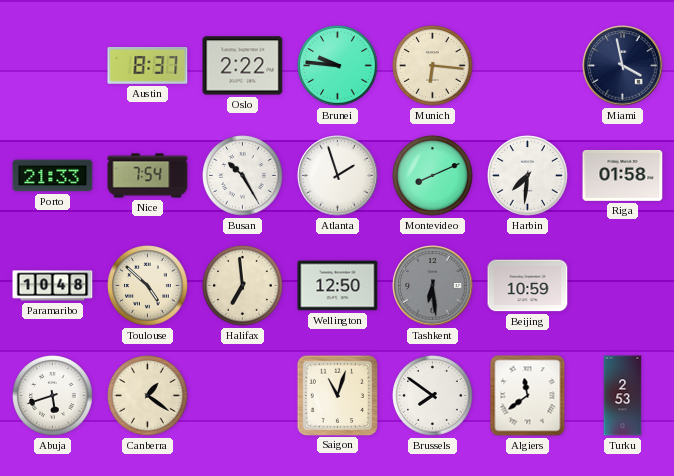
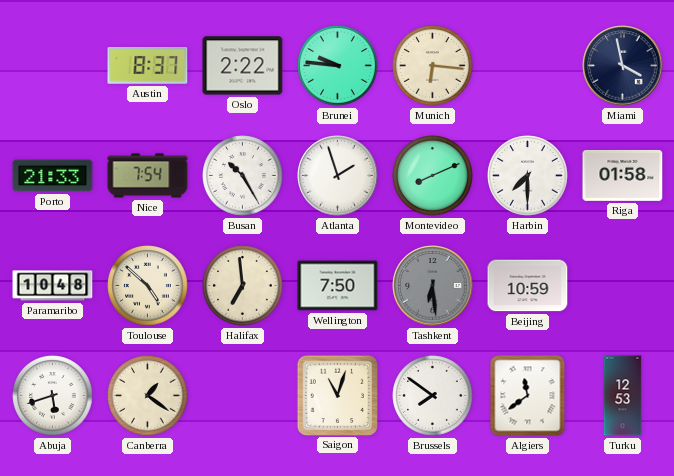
Harbin: 7:31 -> 7:30
Wellington: 12:50 -> 7:50
Turku: 2:53 -> 12:53
